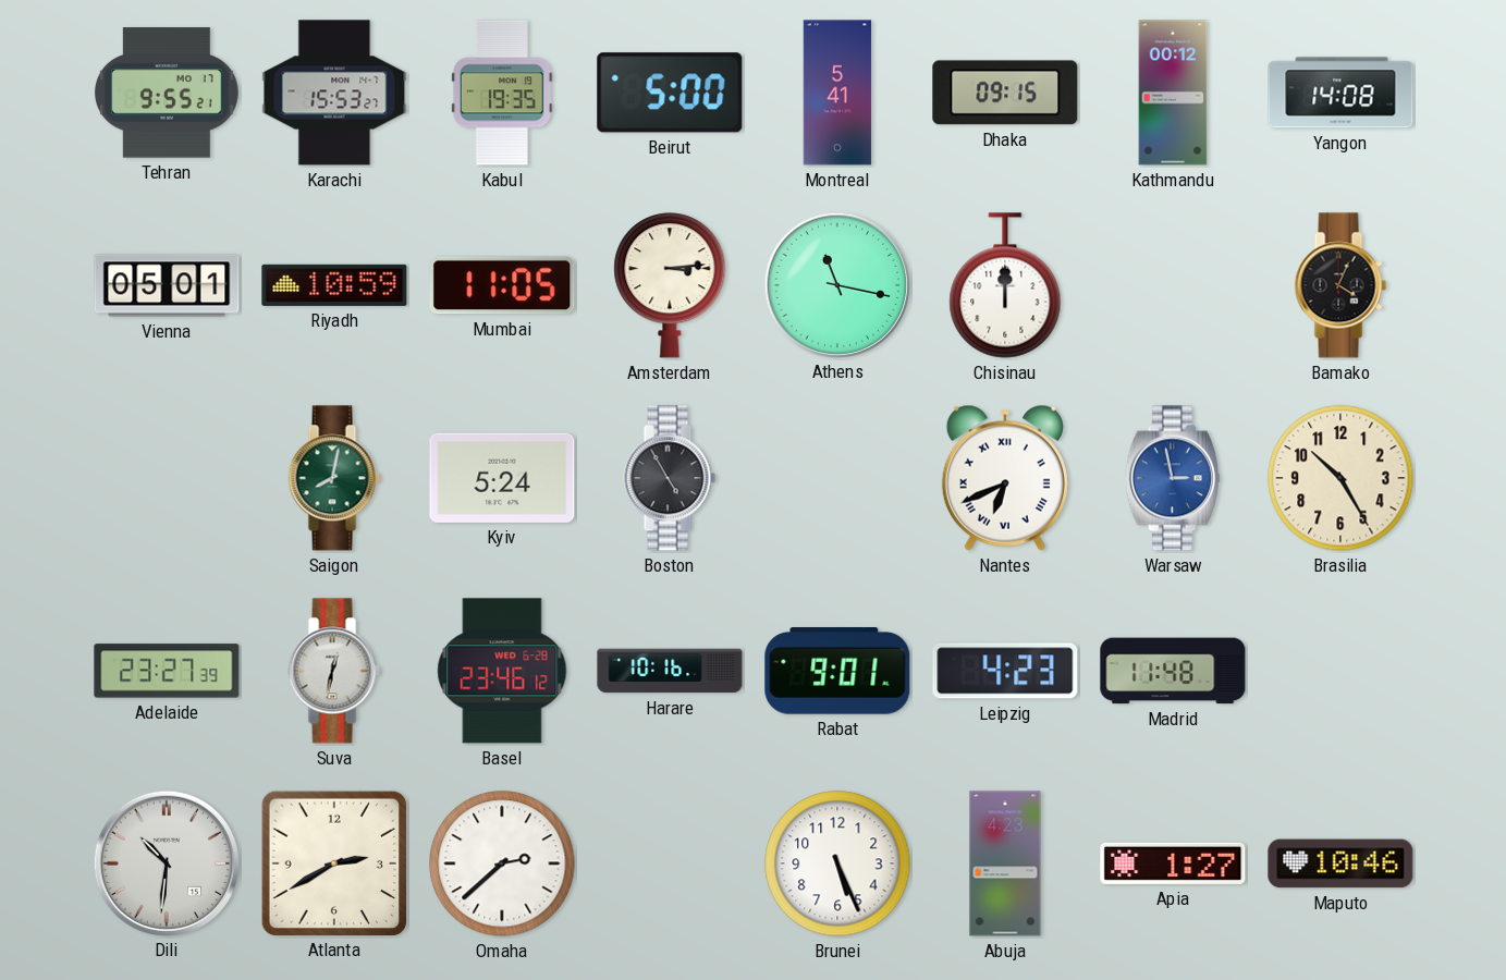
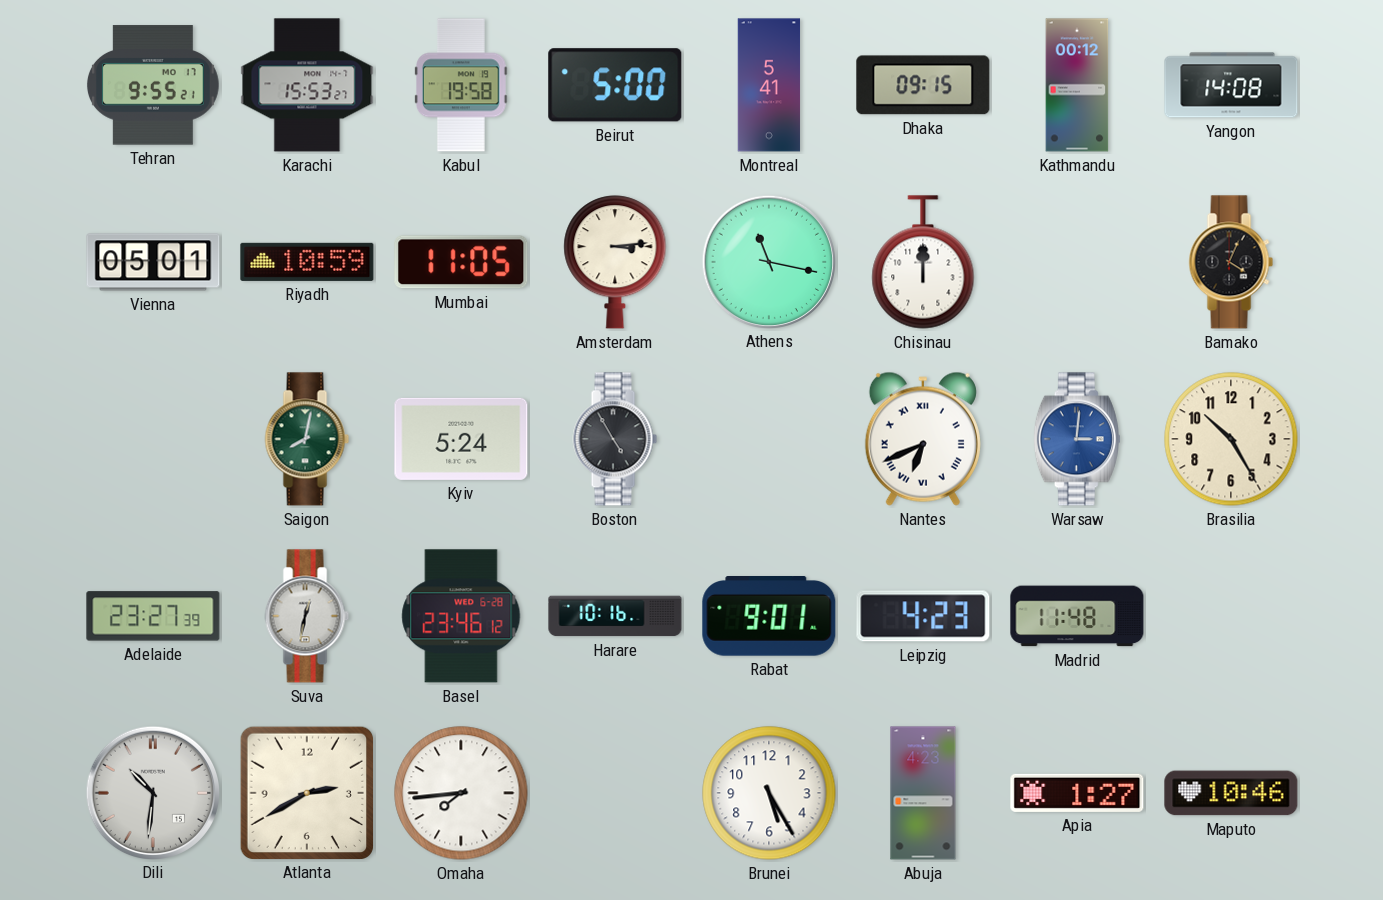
Kabul: 19:35 -> 19:58
Warsaw: 2:58 -> 3:01
Omaha: 2:38 -> 7:44
Brunei: 5:26 -> 5:25
